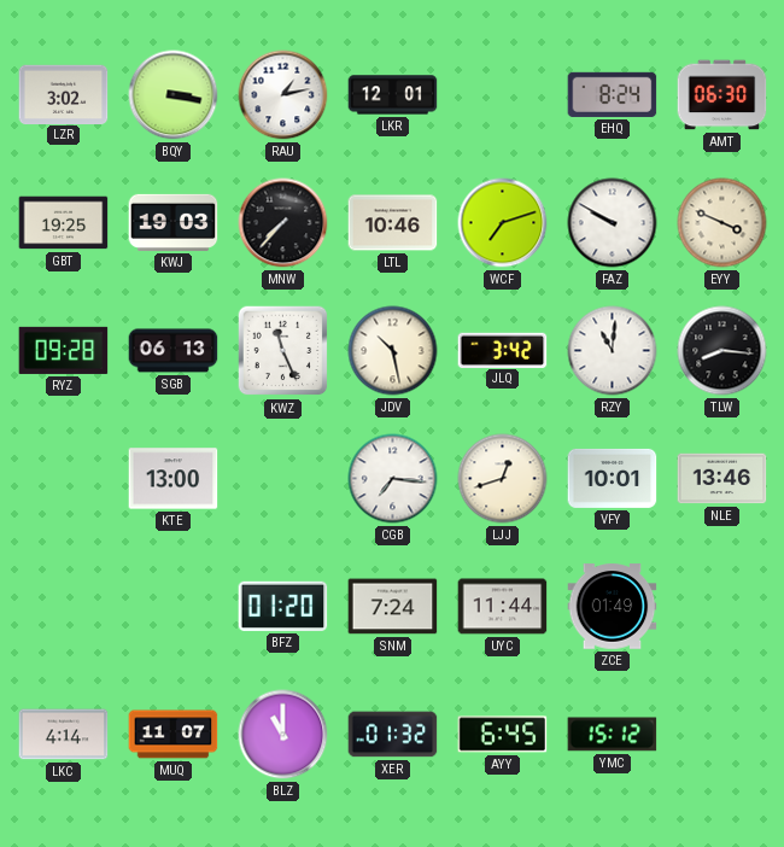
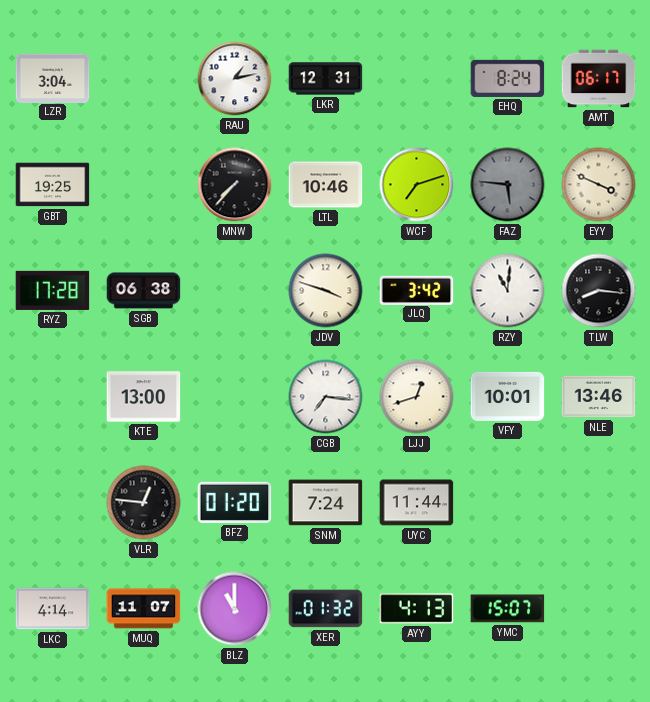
LZR: 3:02 -> 3:04
BQY: 3:17 -> none
LKR: 12:01 -> 12:31
AMT: 06:30 -> 06:17
KWJ: 19:03 -> none
FAZ: 9:50 -> 5:46
FAZ dial: white -> grey
RYZ: 09:28 -> 17:28
SGB: 06:13 -> 06:38
KWZ: 11:26 -> none
JDV: 10:28 -> 3:48
VLR: none -> 12:46
ZCE: 01:49 -> none
AYY: 6:45 -> 4:13
YMC: 15:12 -> 15:07
